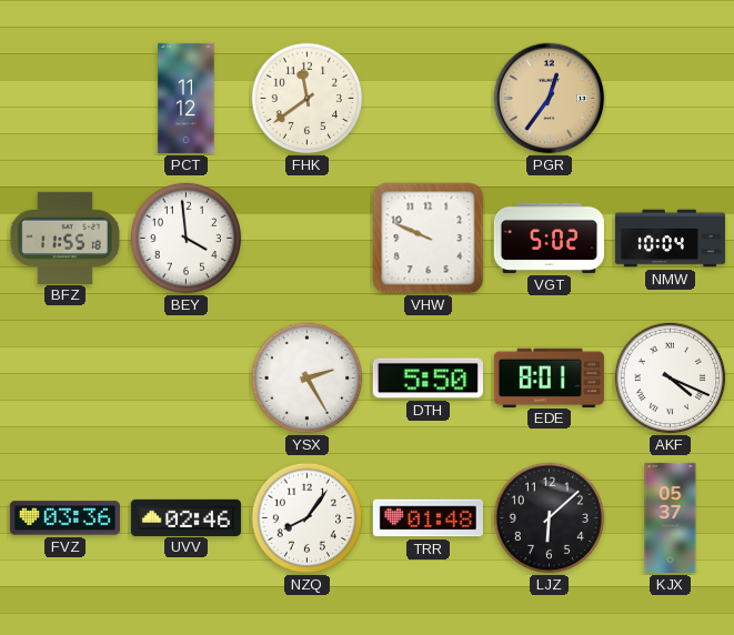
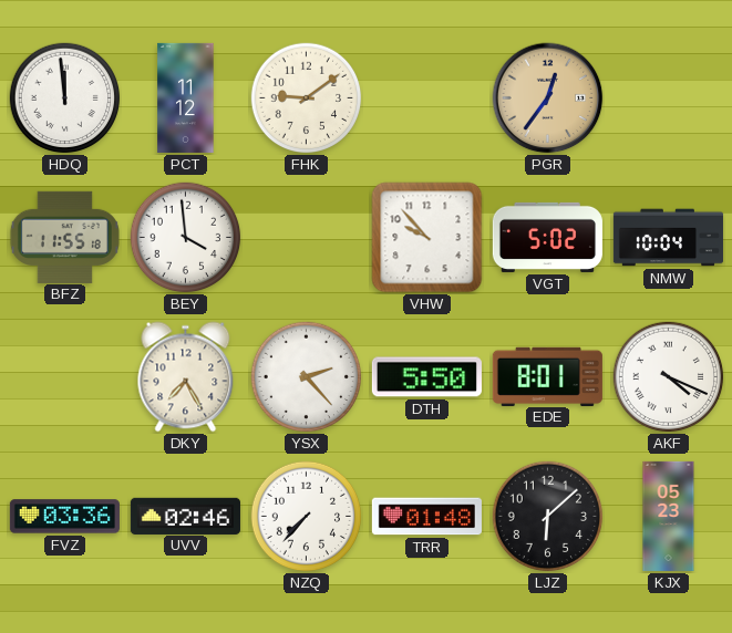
HDQ: none -> 11:59
FHK: 11:39 -> 9:09
VHW: 9:49 -> 9:53
DKY: none -> 7:25
YSX: 2:25 -> 2:23
NZQ: 8:06 -> 7:37
KJX: 05:37 -> 05:23
